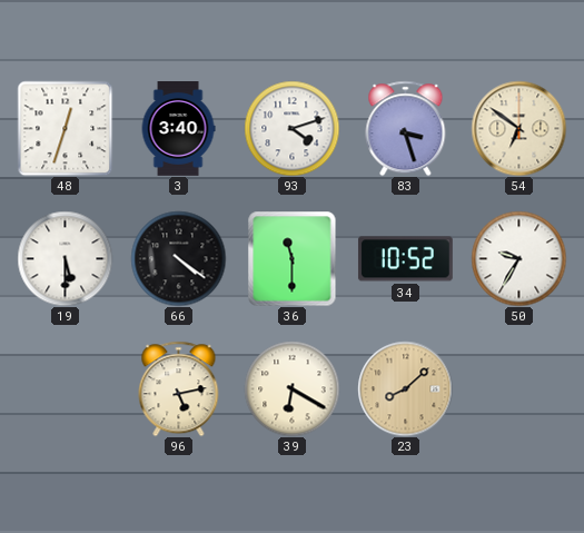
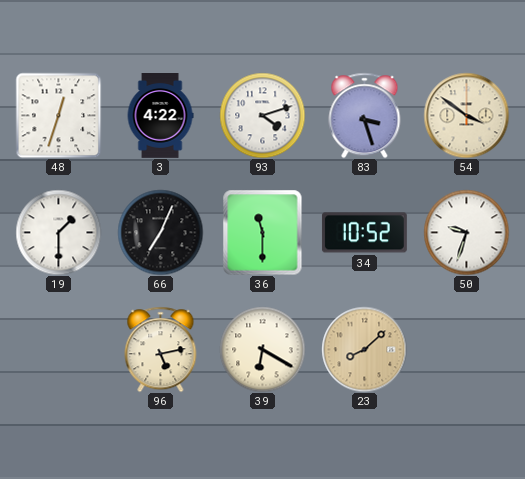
3: 3:40 -> 4:22
54: 6:51 -> 3:51
19: 5:30 -> 1:30
66: 4:21 -> 7:04
50: 9:35 -> 9:33
